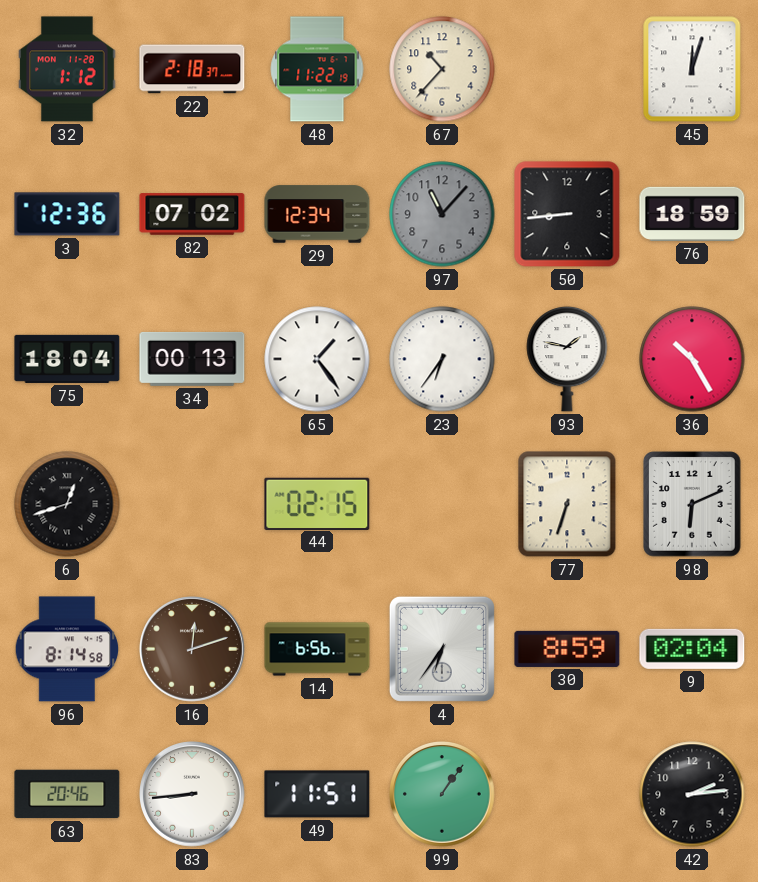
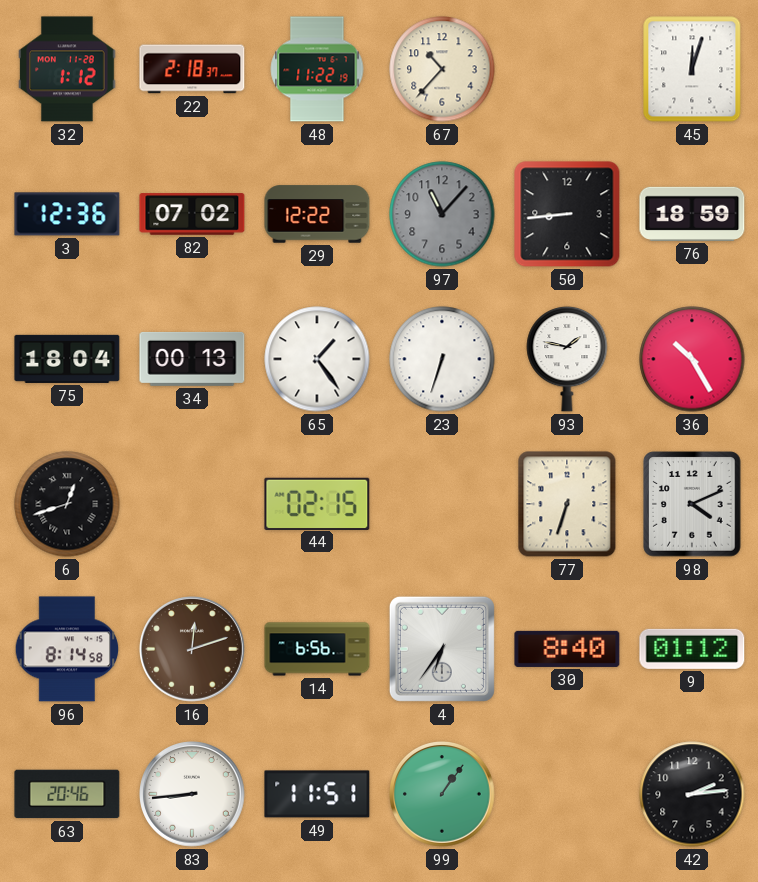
29: 12:34 -> 12:22
23: 6:36 -> 6:33
98: 6:11 -> 4:11
30: 8:59 -> 8:40
9: 02:04 -> 01:12
